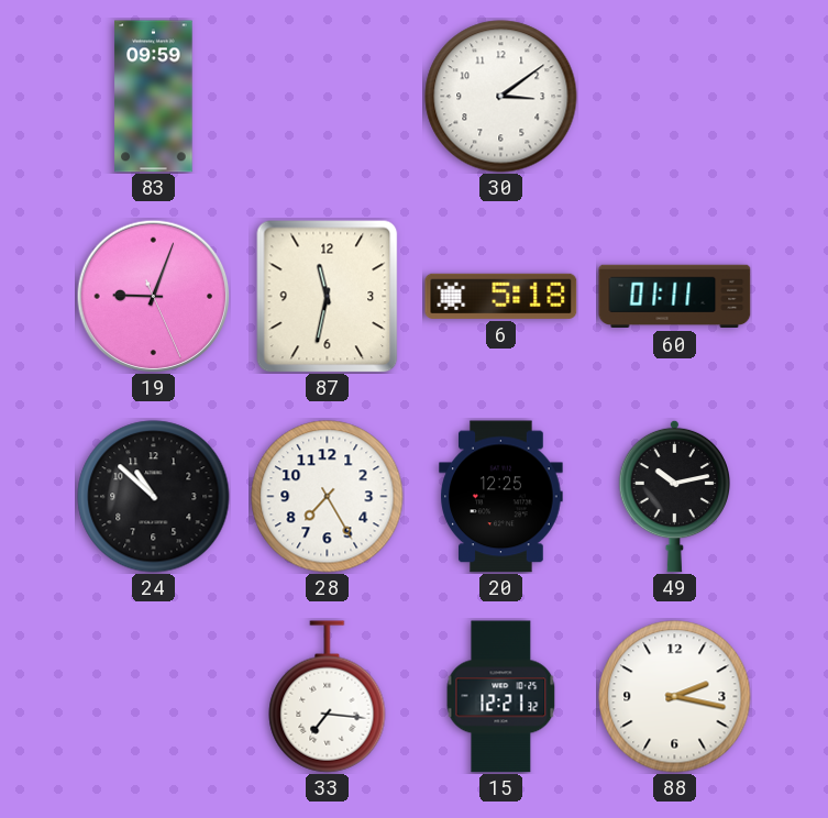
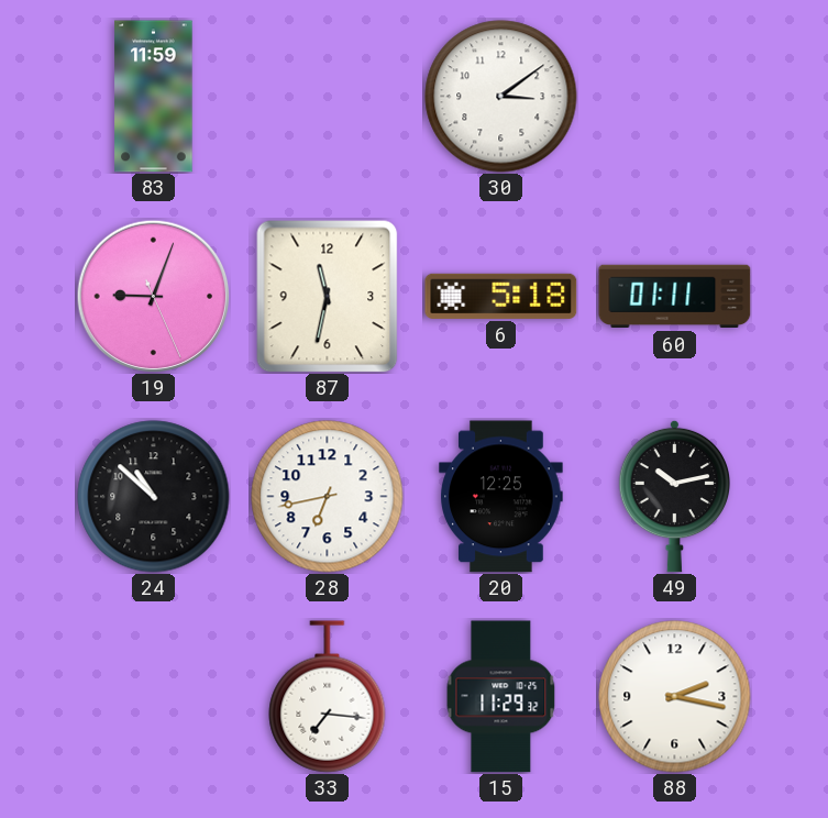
83: 09:59 -> 11:59
28: 7:25 -> 6:43
15: 12:21 -> 11:29
